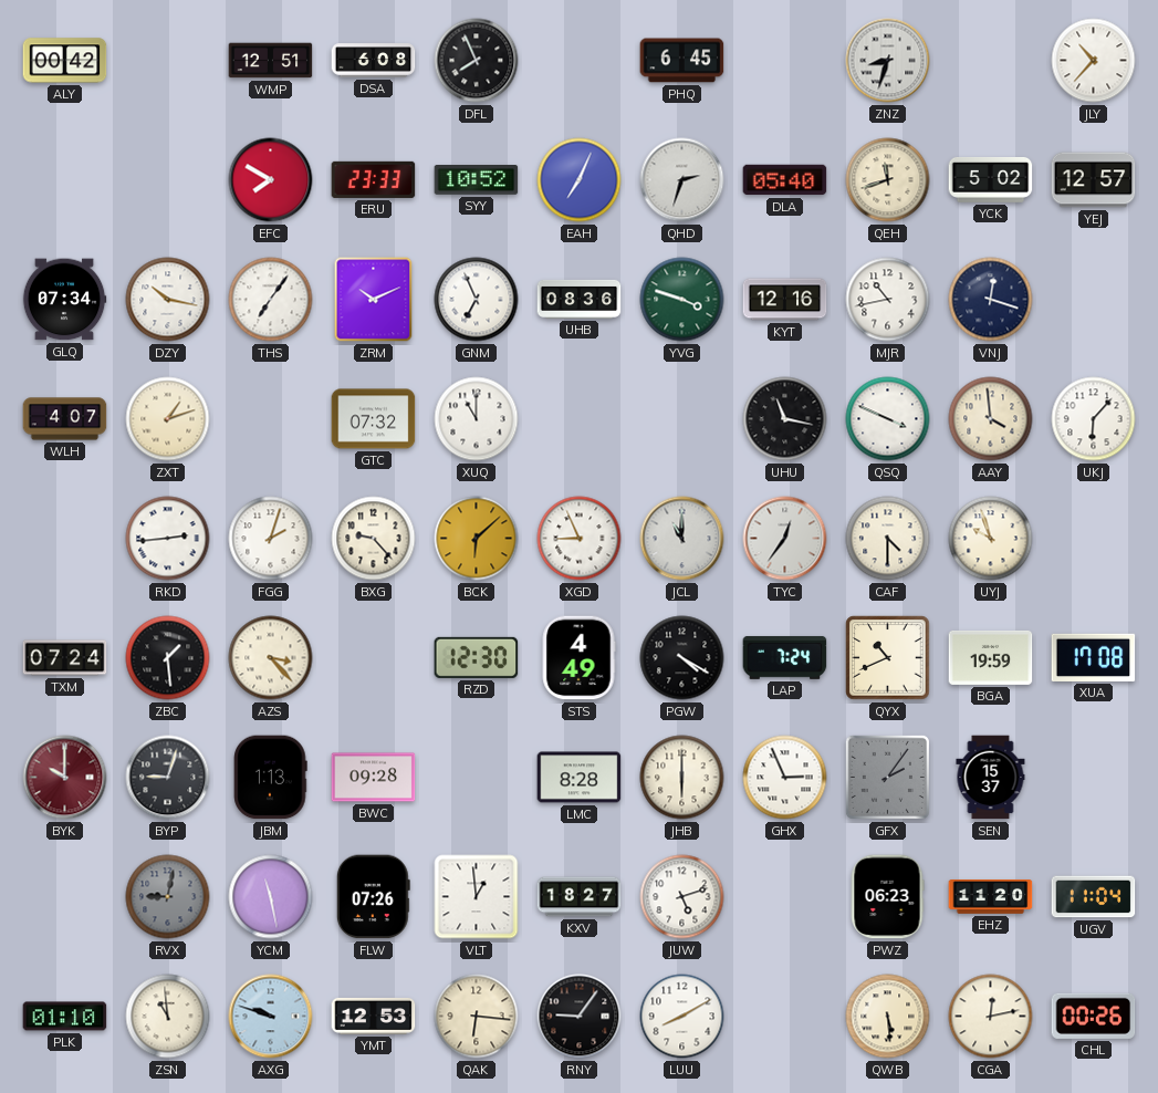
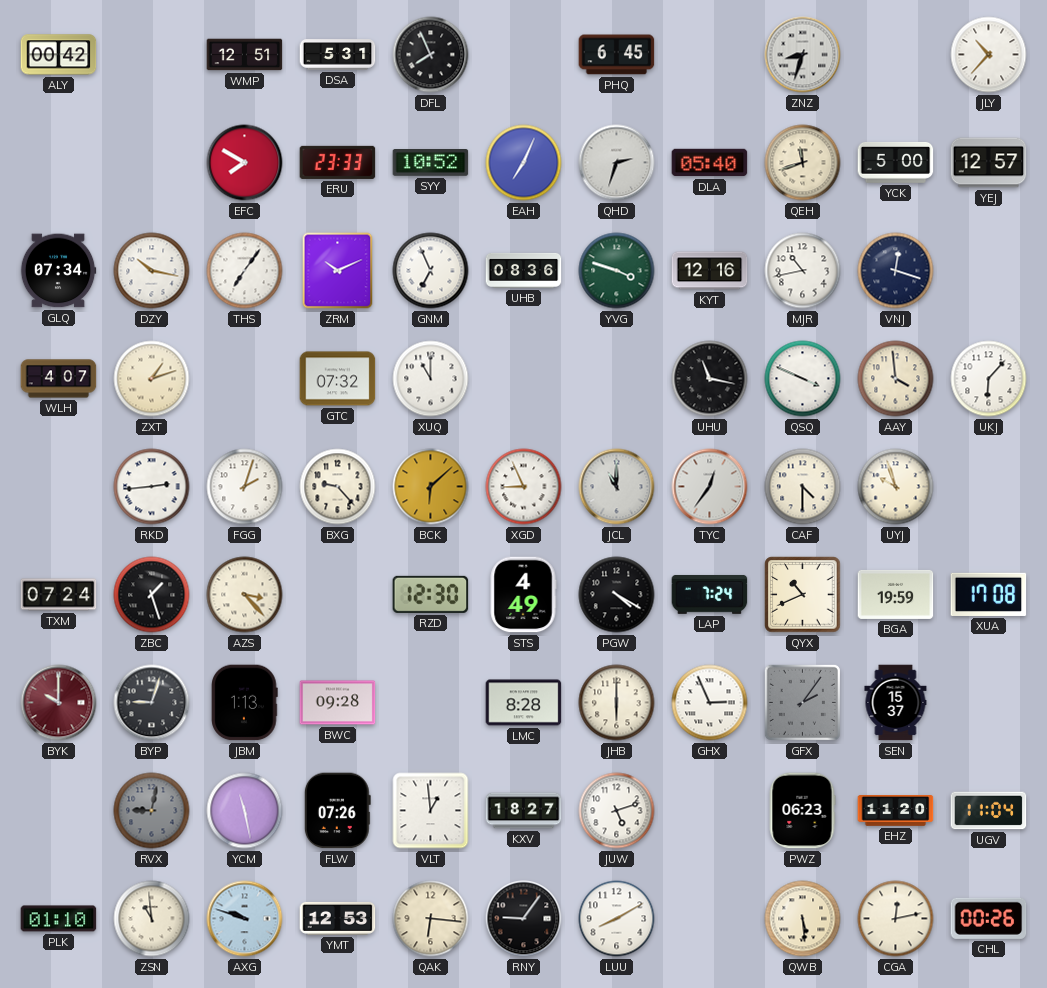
DSA: 6:08 -> 5:31
YCK: 5:02 -> 5:00
ZBC: 1:29 -> 1:27
